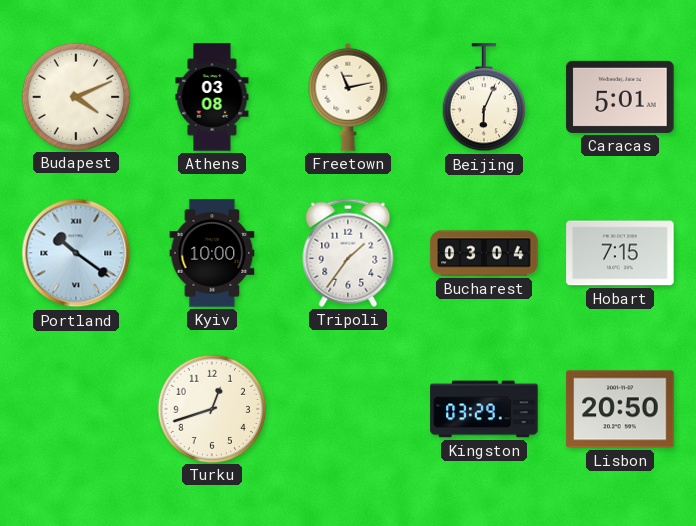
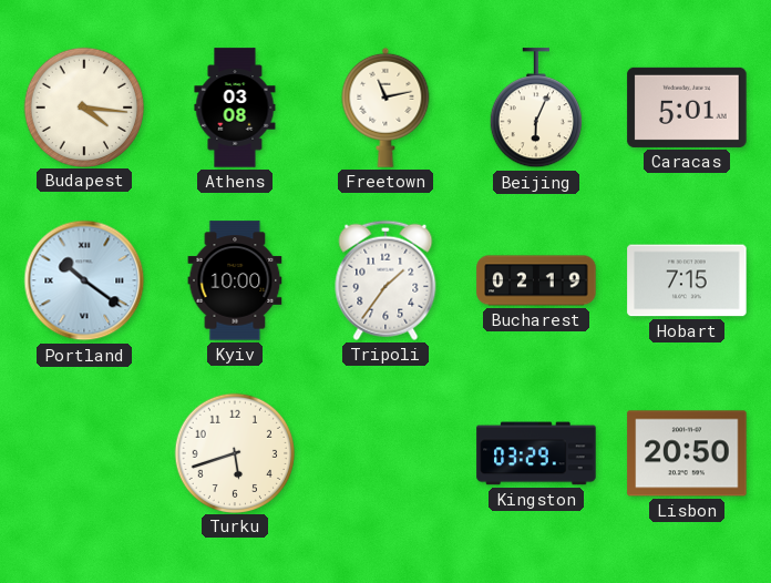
Budapest: 4:11 -> 4:16
Bucharest: 03:04 -> 02:19
Turku: 12:42 -> 5:42
